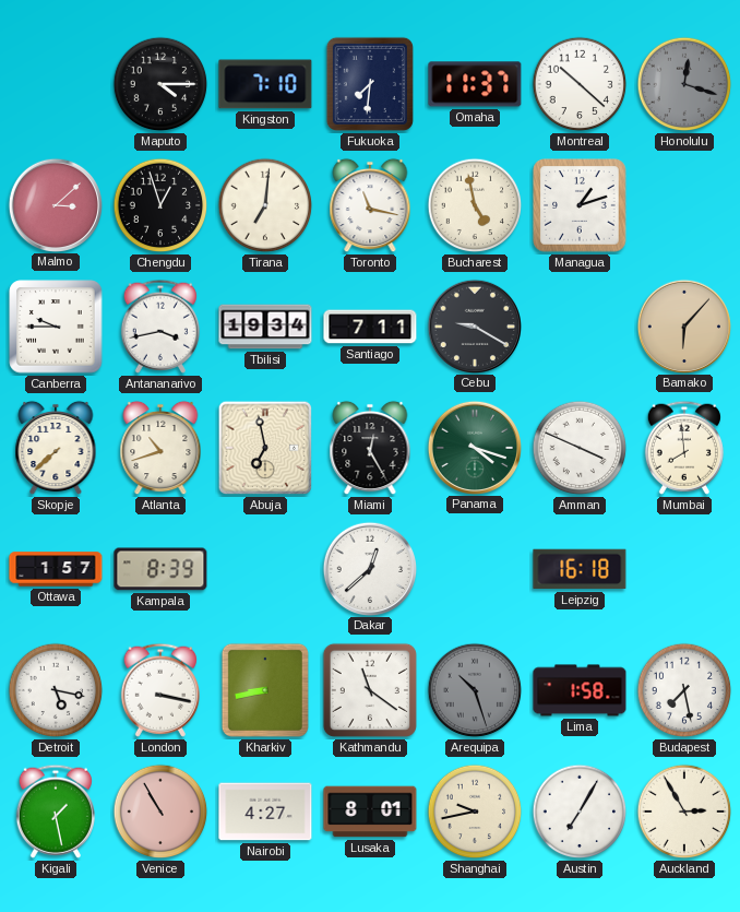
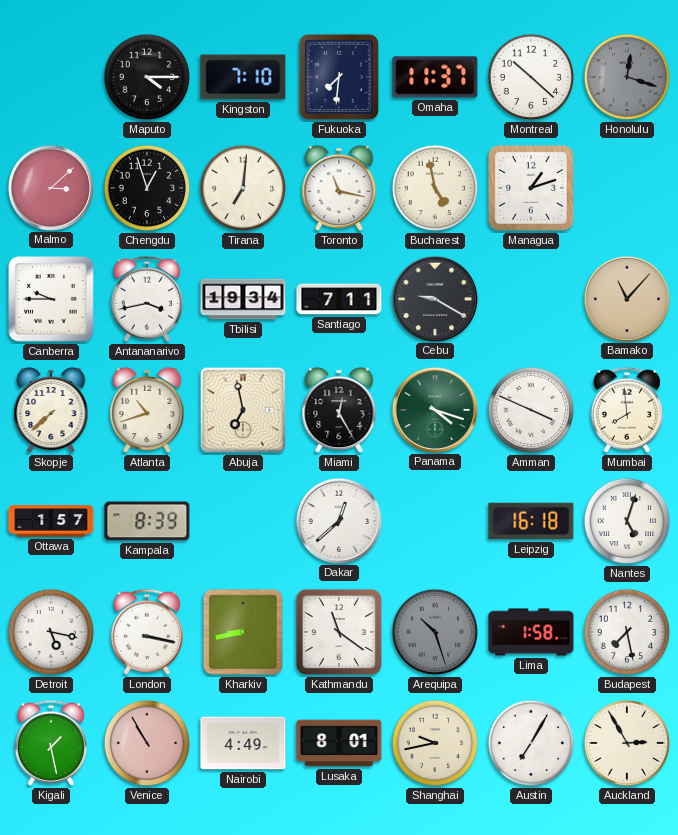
Bamako: 6:07 -> 11:07
Nantes: none -> 5:03
Nairobi: 4:27 -> 4:49
